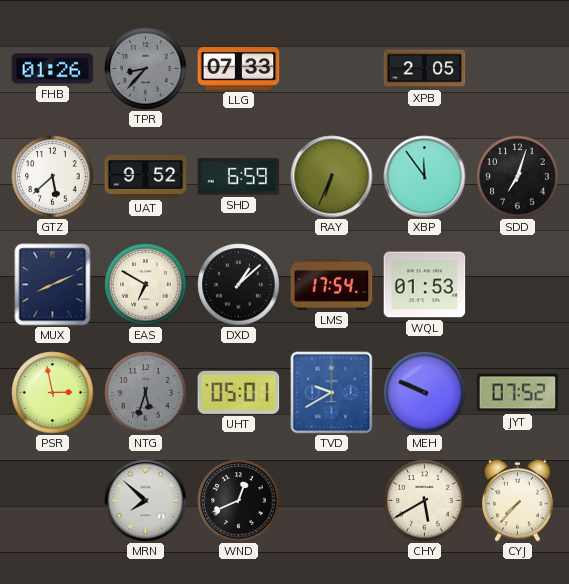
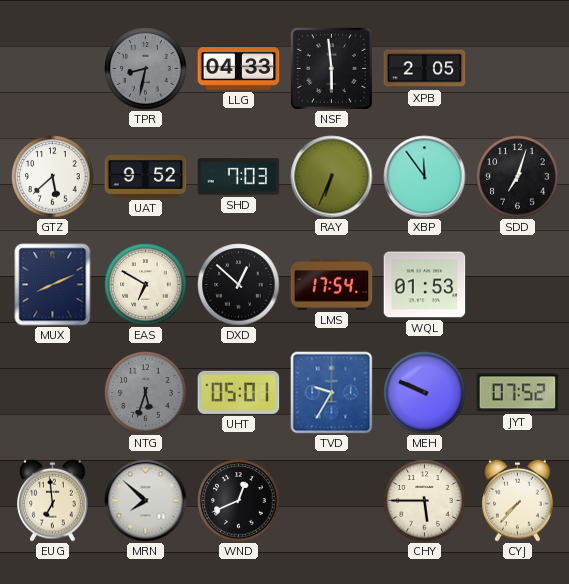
FHB: 01:26 -> none
TPR: 8:37 -> 8:32
LLG: 07:33 -> 04:33
NSF: none -> 5:59
SHD: 6:59 -> 7:03
DXD: 1:08 -> 12:52
PSR: 2:58 -> none
TVD: 9:40 -> 9:35
EUG: none -> 6:59
CHY: 5:40 -> 5:45
